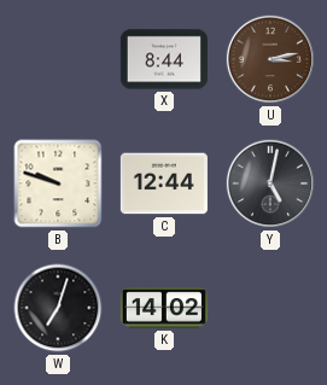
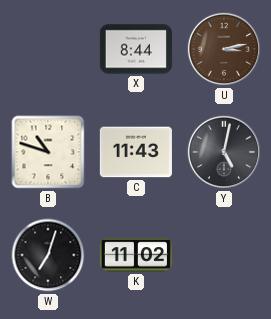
B: 9:48 -> 10:48
C: 12:44 -> 11:43
K: 14:02 -> 11:02
